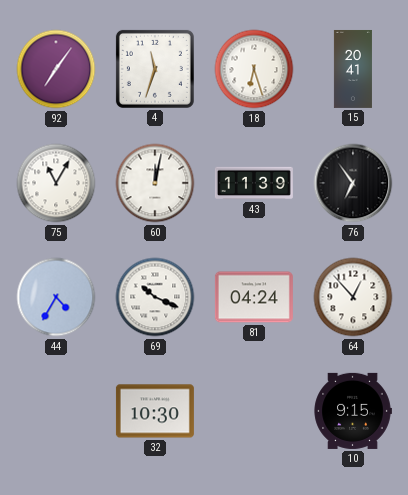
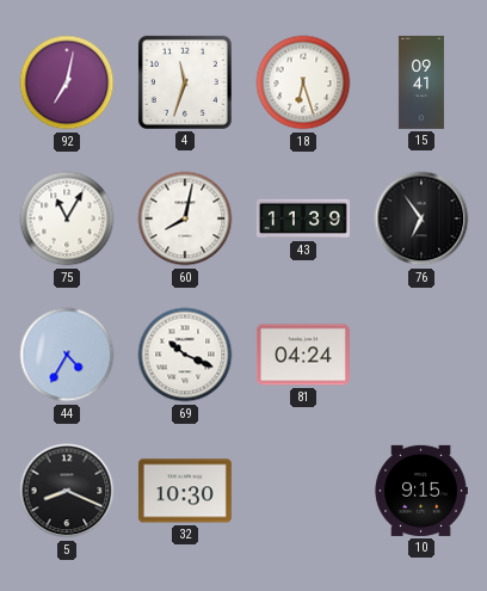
92: 7:06 -> 7:02
15: 20:41 -> 09:41
60: 12:02 -> 8:02
64: 12:53 -> none
5: none -> 8:19
